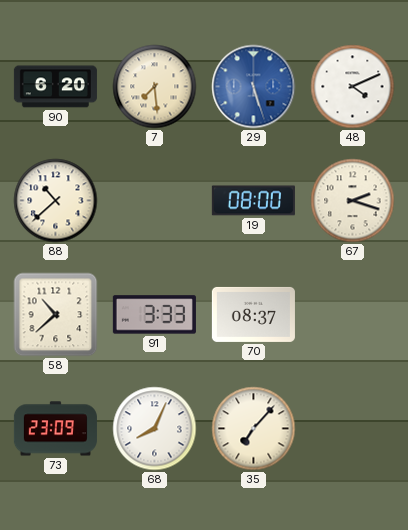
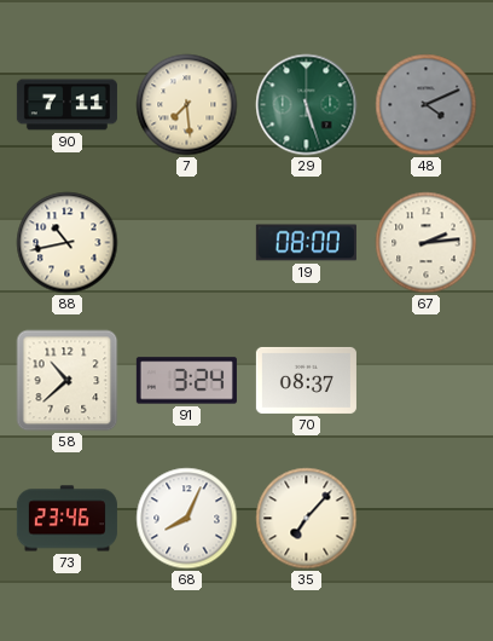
90: 6:20 -> 7:11
29 dial: blue -> green
48 dial: white -> grey
88: 10:38 -> 10:43
67: 2:18 -> 2:14
91: 3:33 -> 3:24
73: 23:09 -> 23:46
